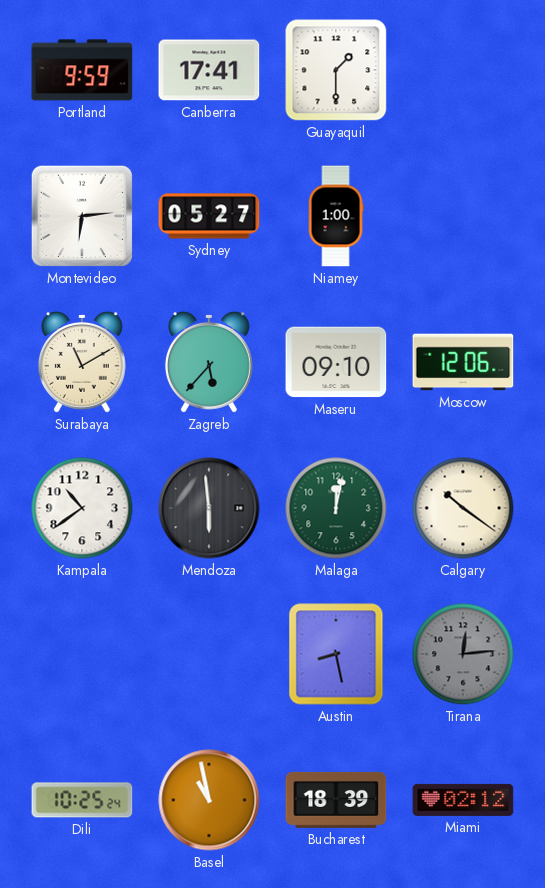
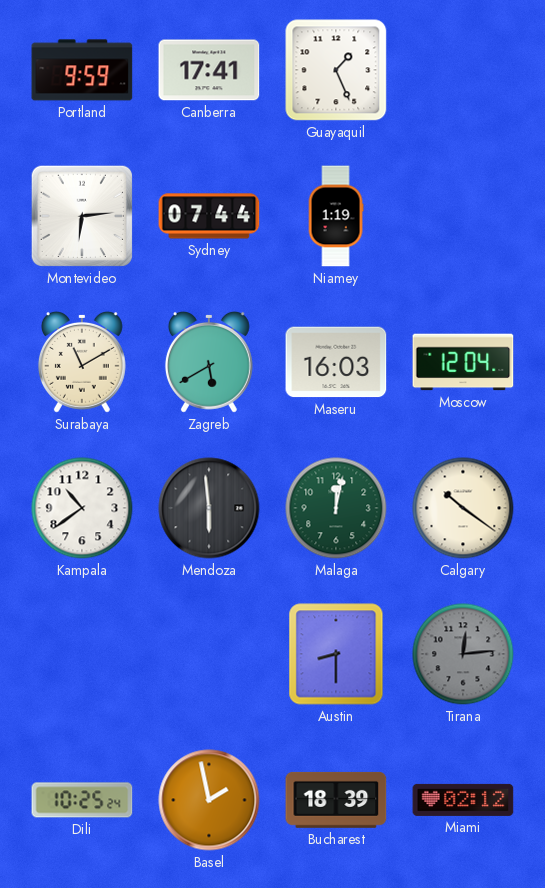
Guayaquil: 1:30 -> 1:26
Sydney: 05:27 -> 07:44
Niamey: 1:00 -> 1:19
Zagreb: 5:37 -> 5:40
Maseru: 09:10 -> 16:03
Moscow: 12:06 -> 12:04
Austin: 8:28 -> 8:30
Basel: 10:58 -> 1:58
